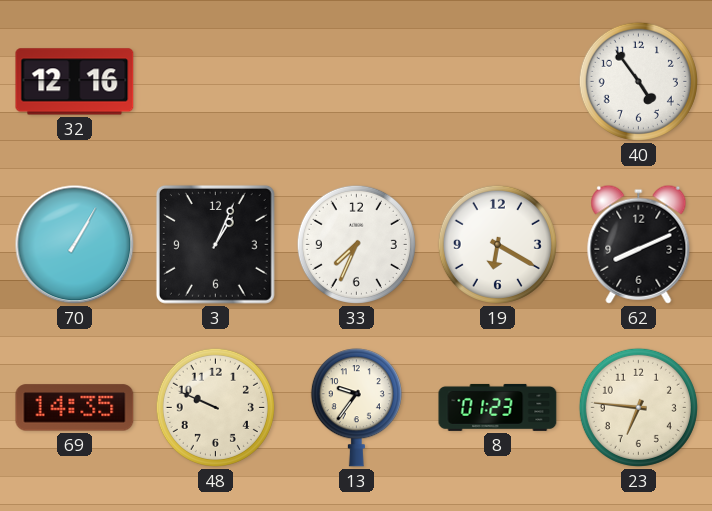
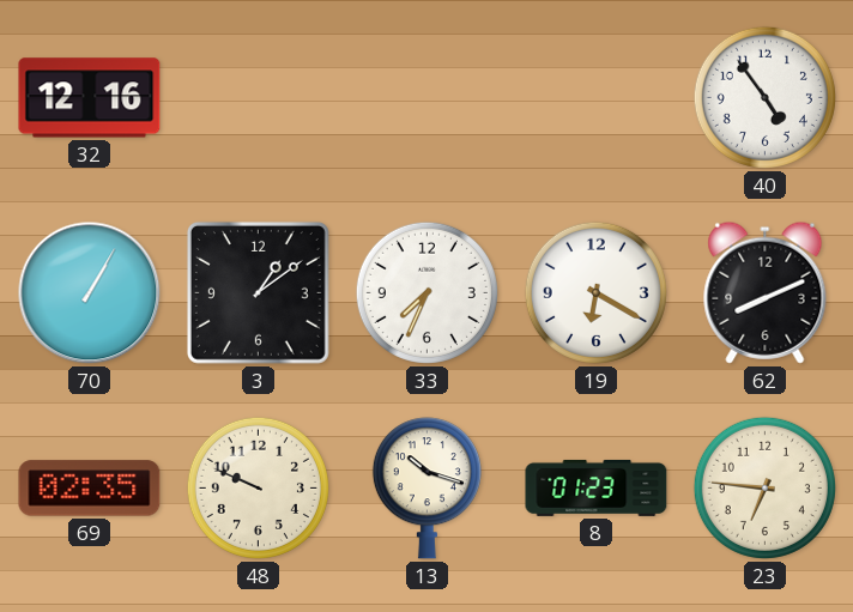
3: 1:04 -> 1:09
69: 14:35 -> 02:35
13: 9:36 -> 10:18
